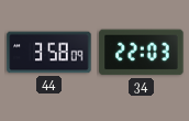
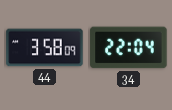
34: 22:03 -> 22:04
